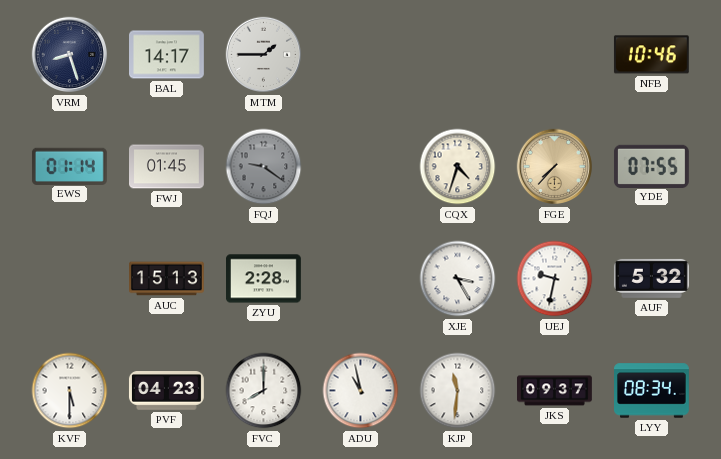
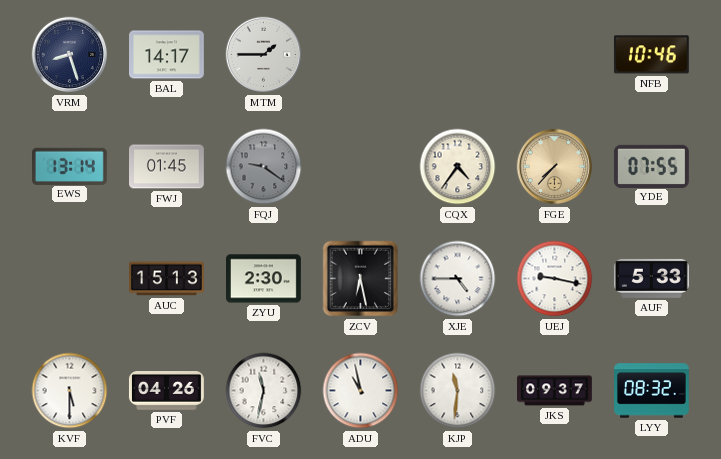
EWS: 01:14 -> 13:14
CQX: 4:33 -> 4:36
ZYU: 2:28 -> 2:30
ZCV: none -> 6:28
XJE: 3:25 -> 4:45
UEJ: 9:32 -> 9:17
AUF: 5:32 -> 5:33
PVF: 04:23 -> 04:26
FVC: 8:00 -> 11:32
LYY: 08:34 -> 08:32
